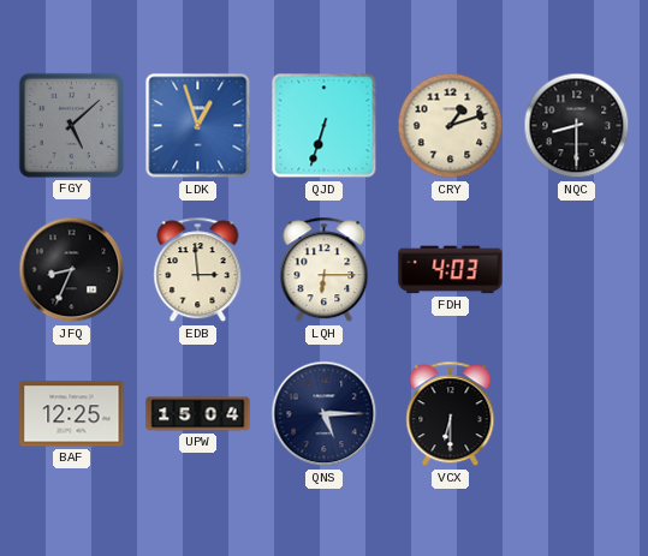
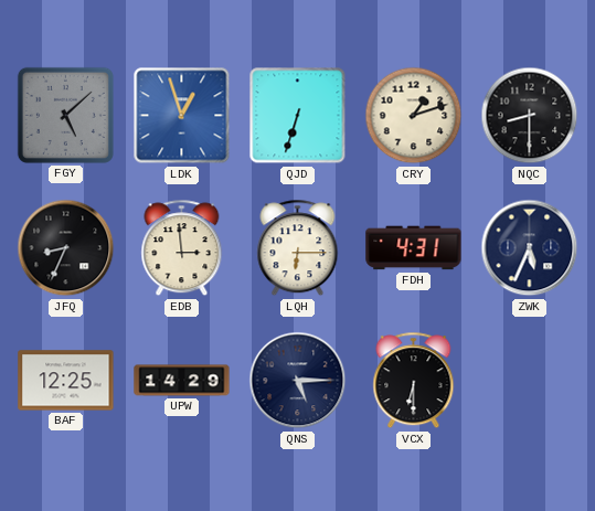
FDH: 4:03 -> 4:31
ZWK: none -> 5:34
UPW: 15:04 -> 14:29
